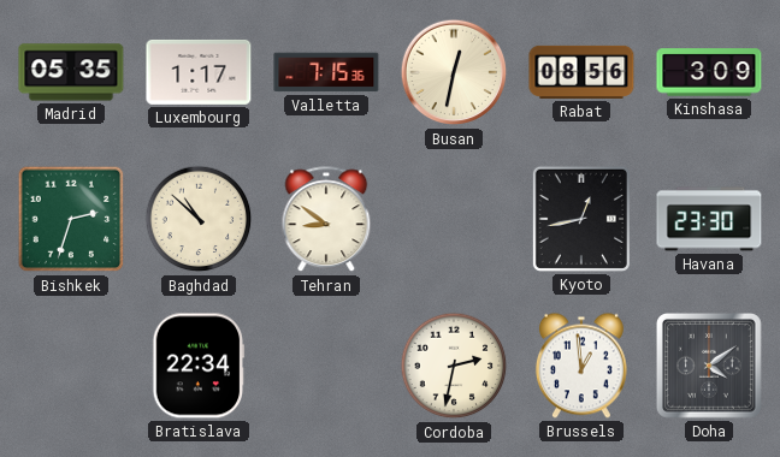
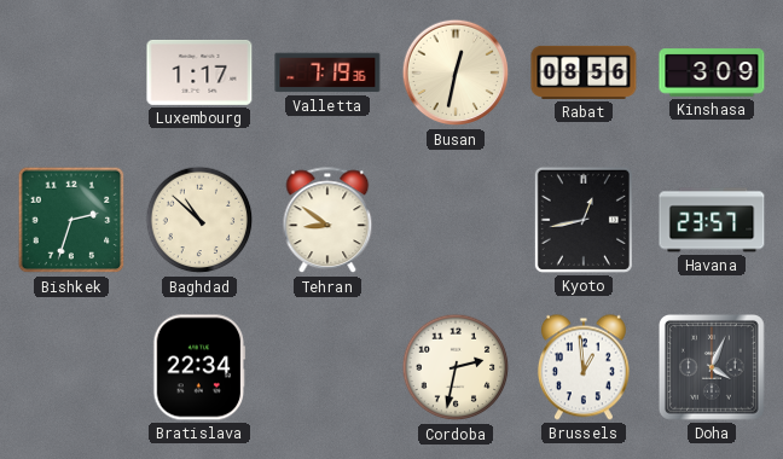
Madrid: 05:35 -> none
Valletta: 7:15 -> 7:19
Havana: 23:30 -> 23:57
Doha: 4:09 -> 4:04
